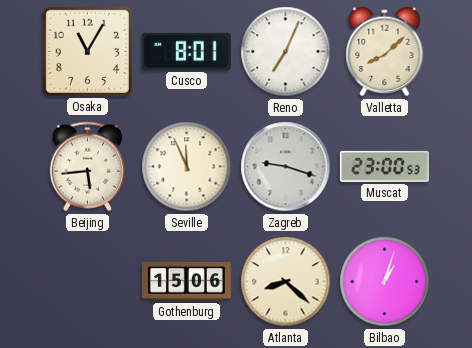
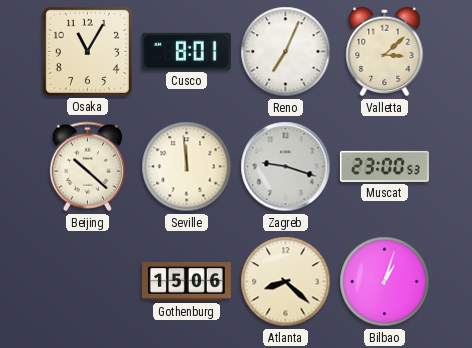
Valletta: 8:08 -> 3:08
Beijing: 5:44 -> 10:22
Seville: 11:56 -> 11:59
